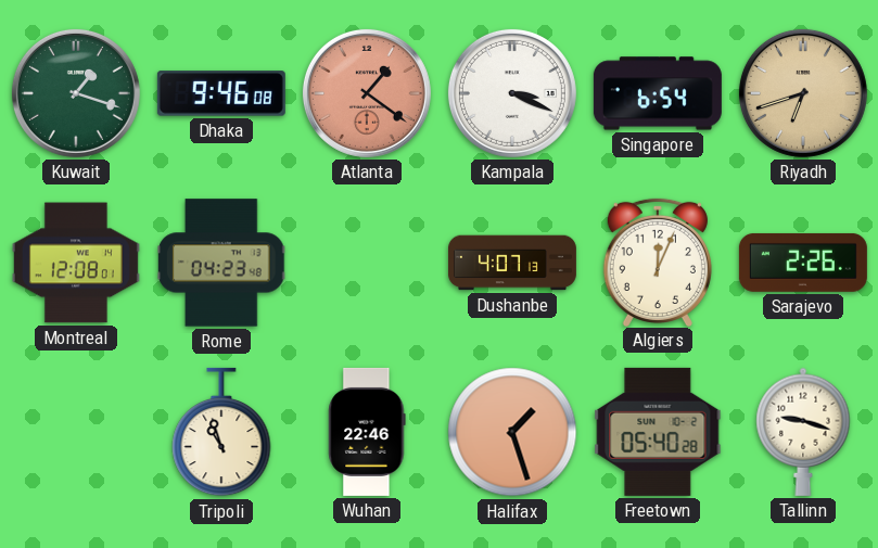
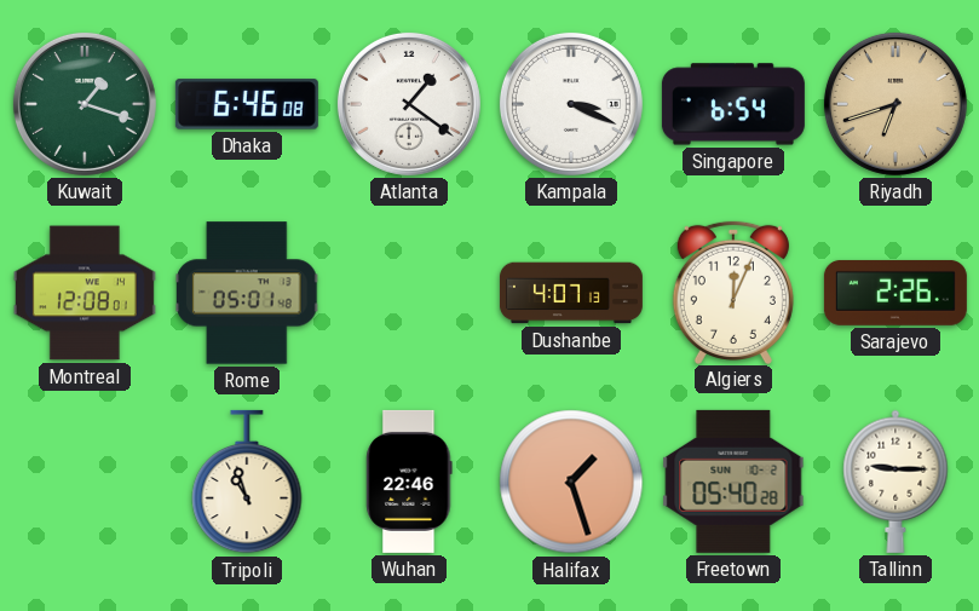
Dhaka: 9:46 -> 6:46
Atlanta dial: salmon -> white
Rome: 04:23 -> 05:01
Tallinn: 9:18 -> 9:15
